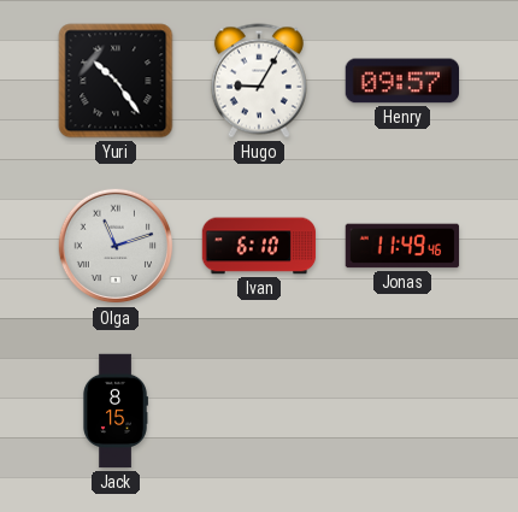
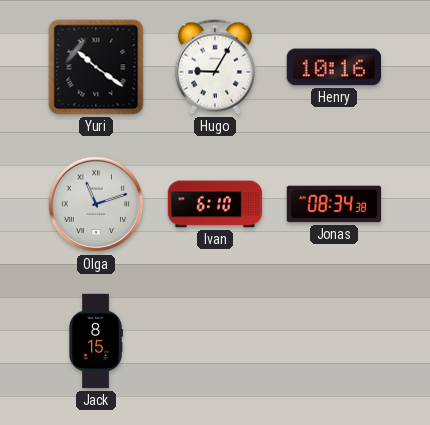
Yuri: 10:24 -> 10:21
Henry: 09:57 -> 10:16
Jonas: 11:49 -> 08:34
